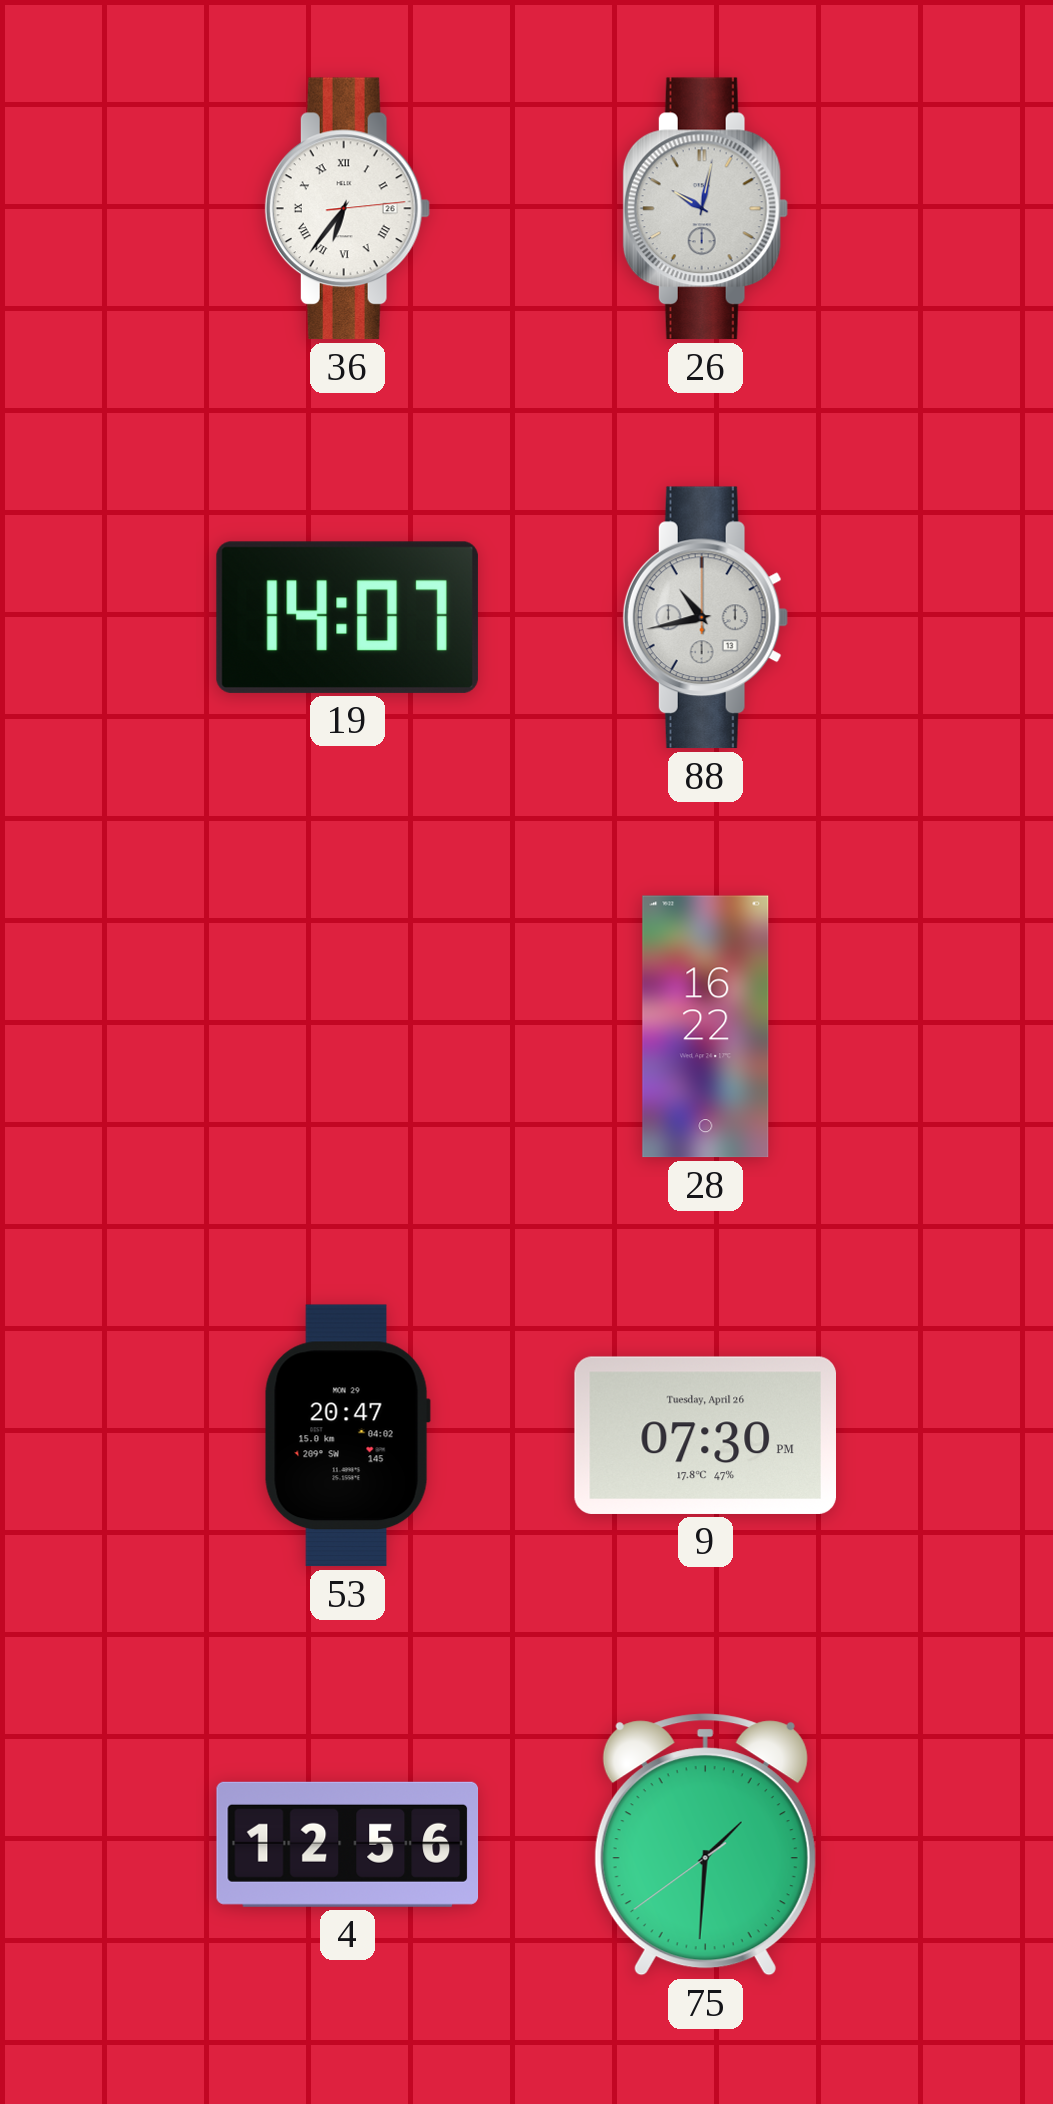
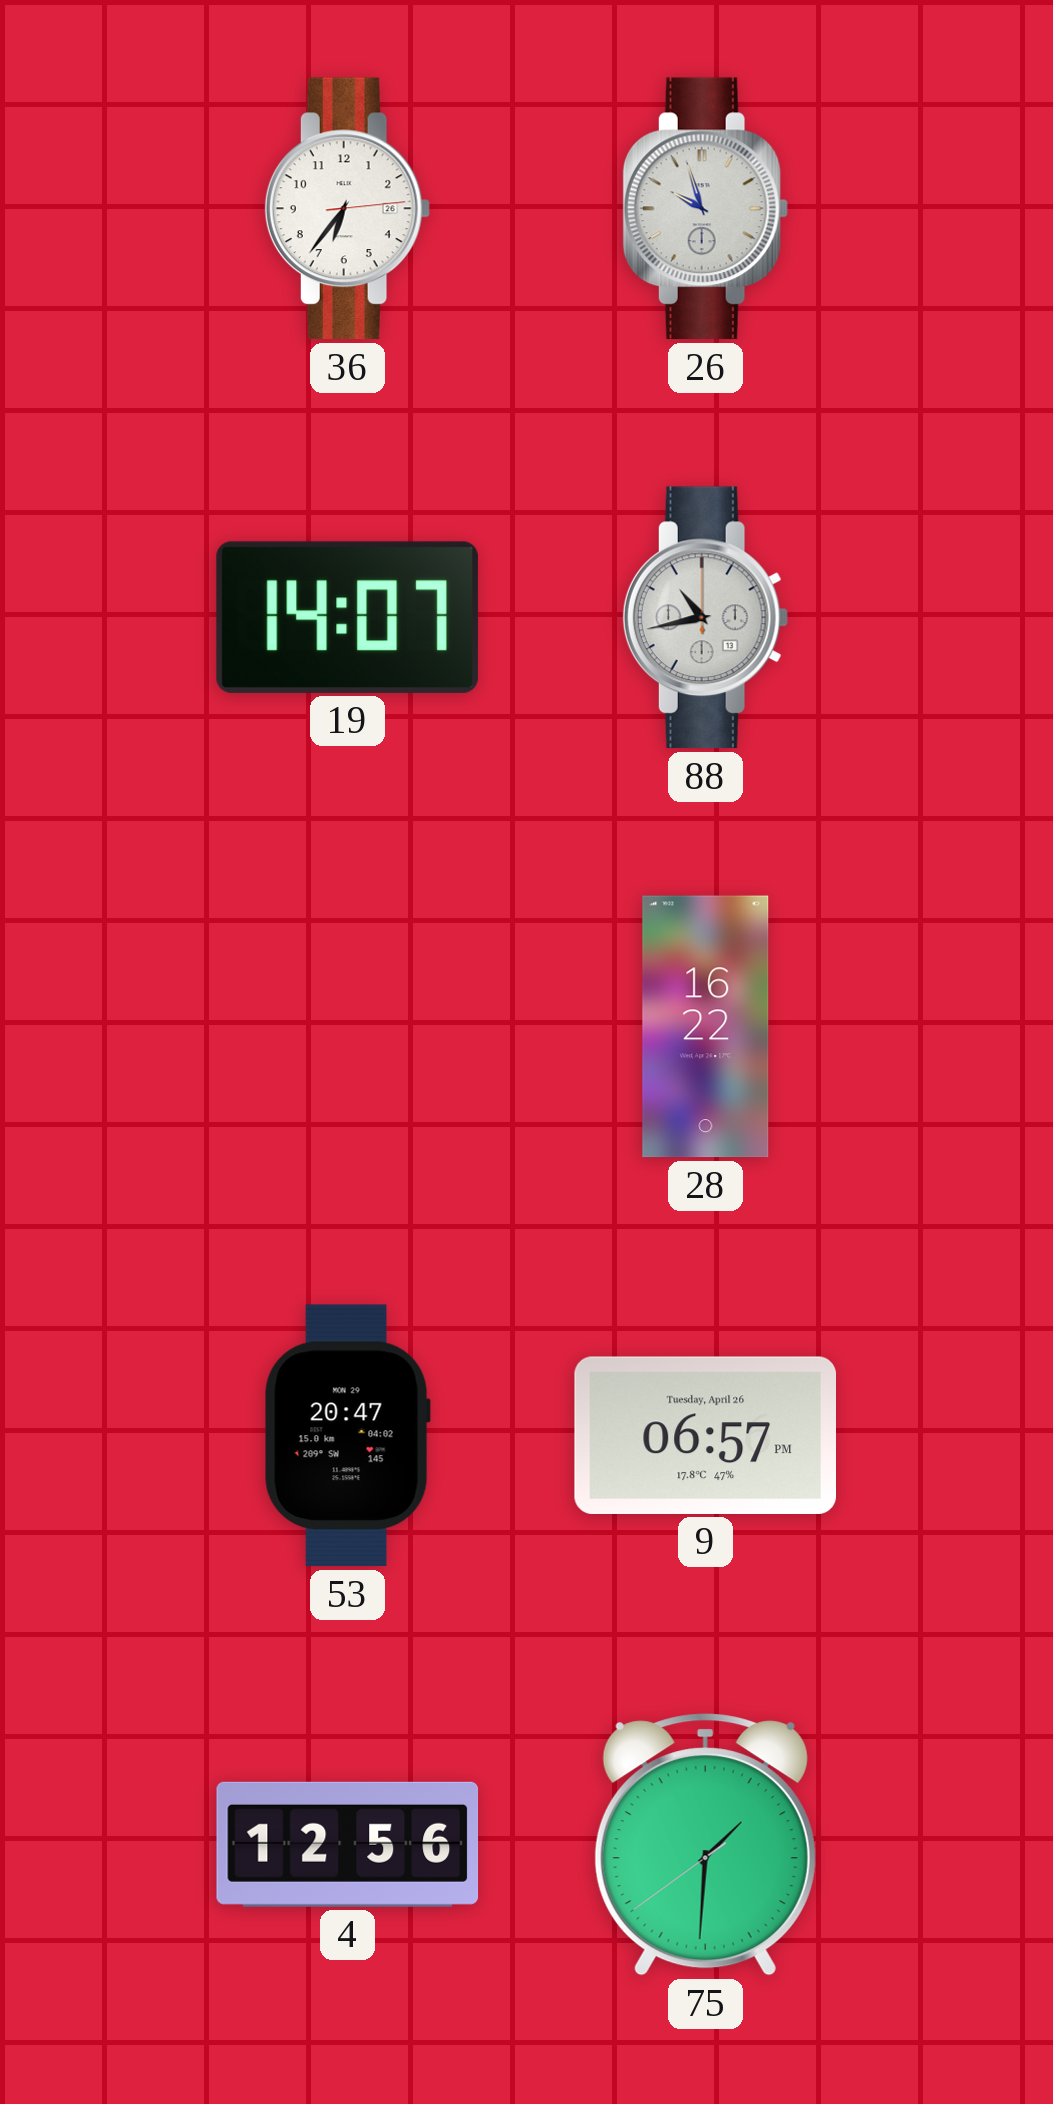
36 numerals: Roman -> Arabic
26: 10:02 -> 9:57
9: 07:30 -> 06:57
